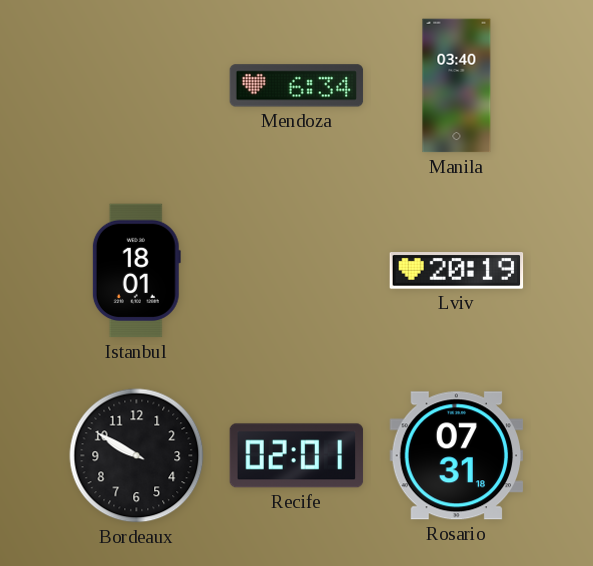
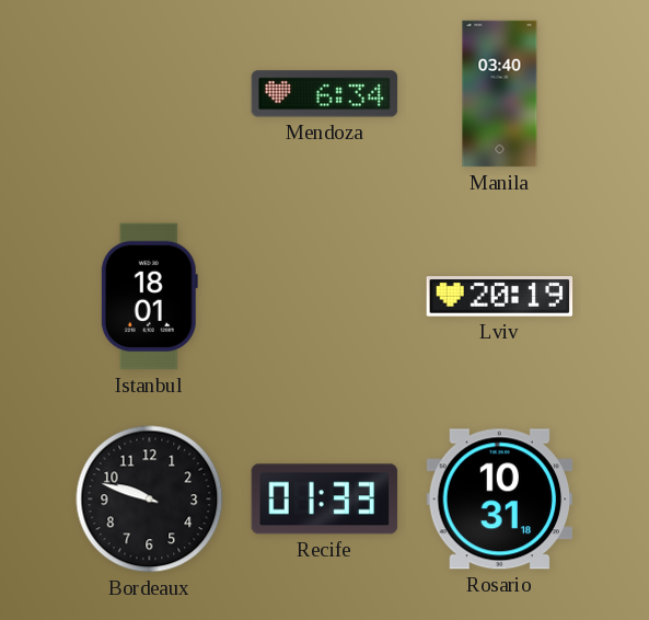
Bordeaux: 9:50 -> 9:48
Recife: 02:01 -> 01:33
Rosario: 07:31 -> 10:31
